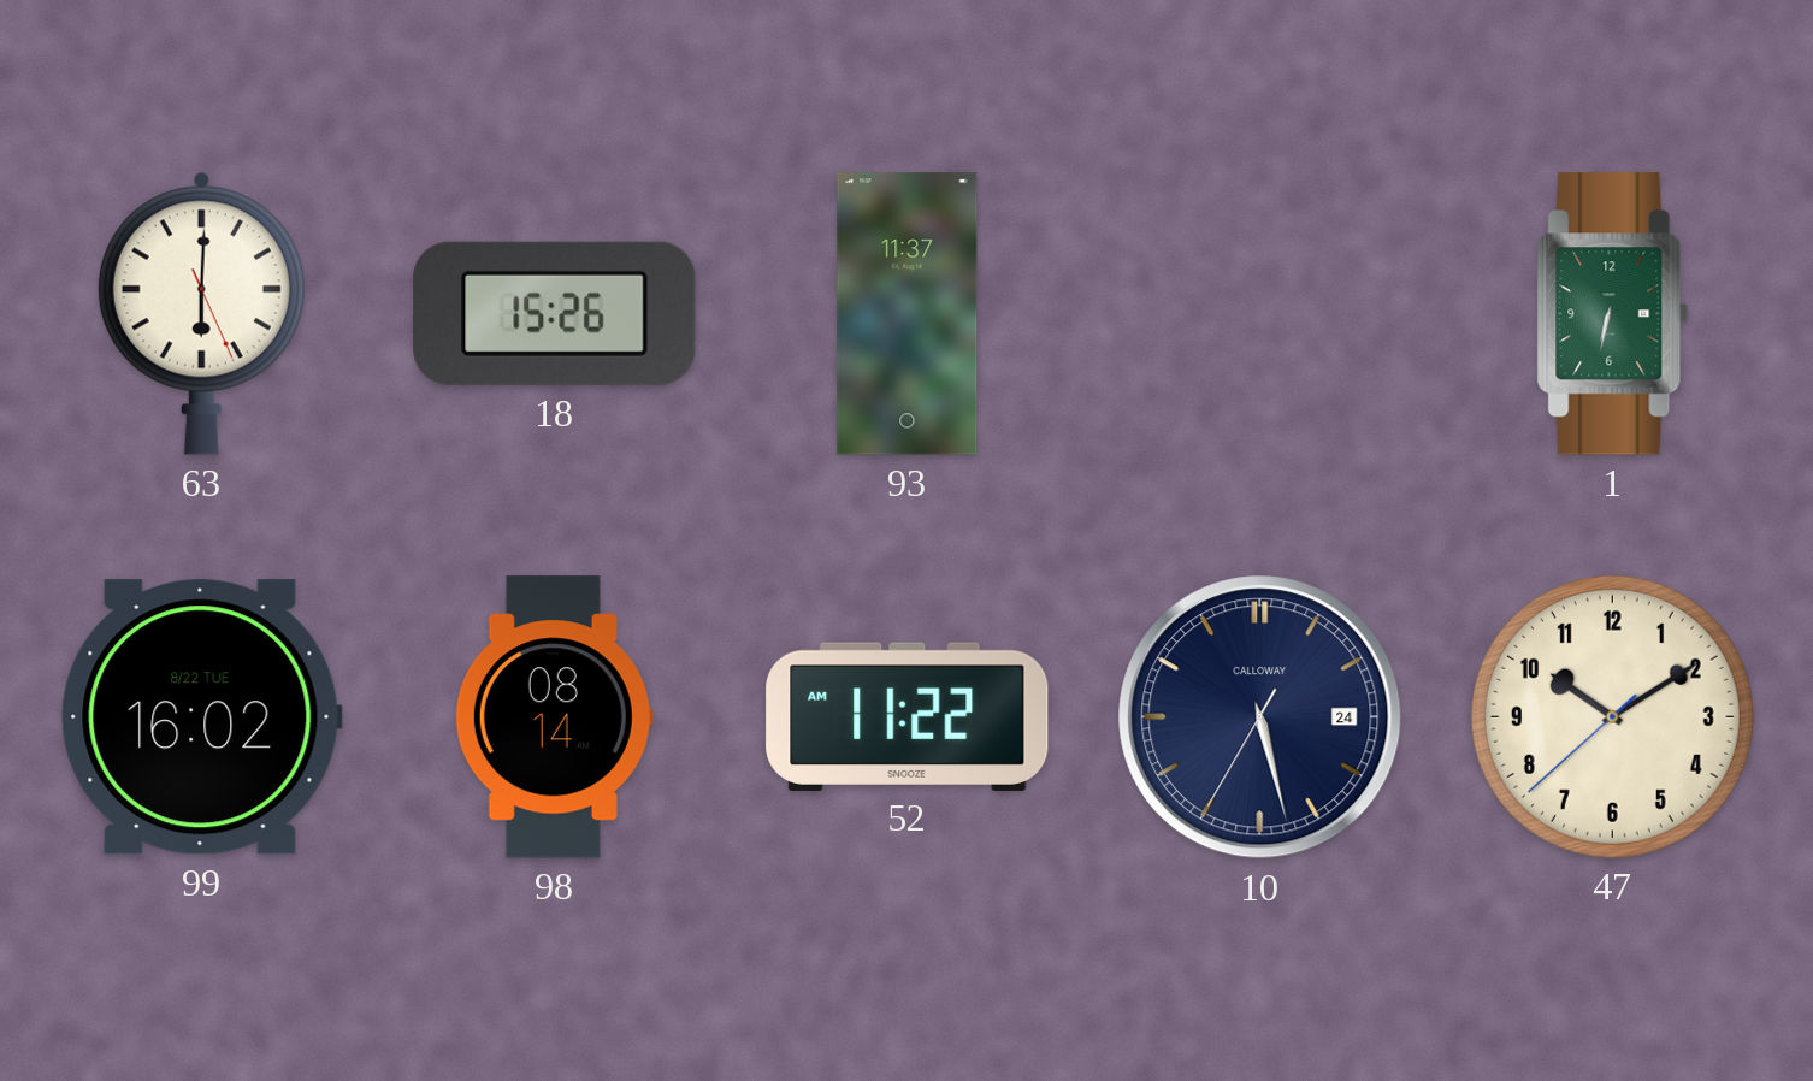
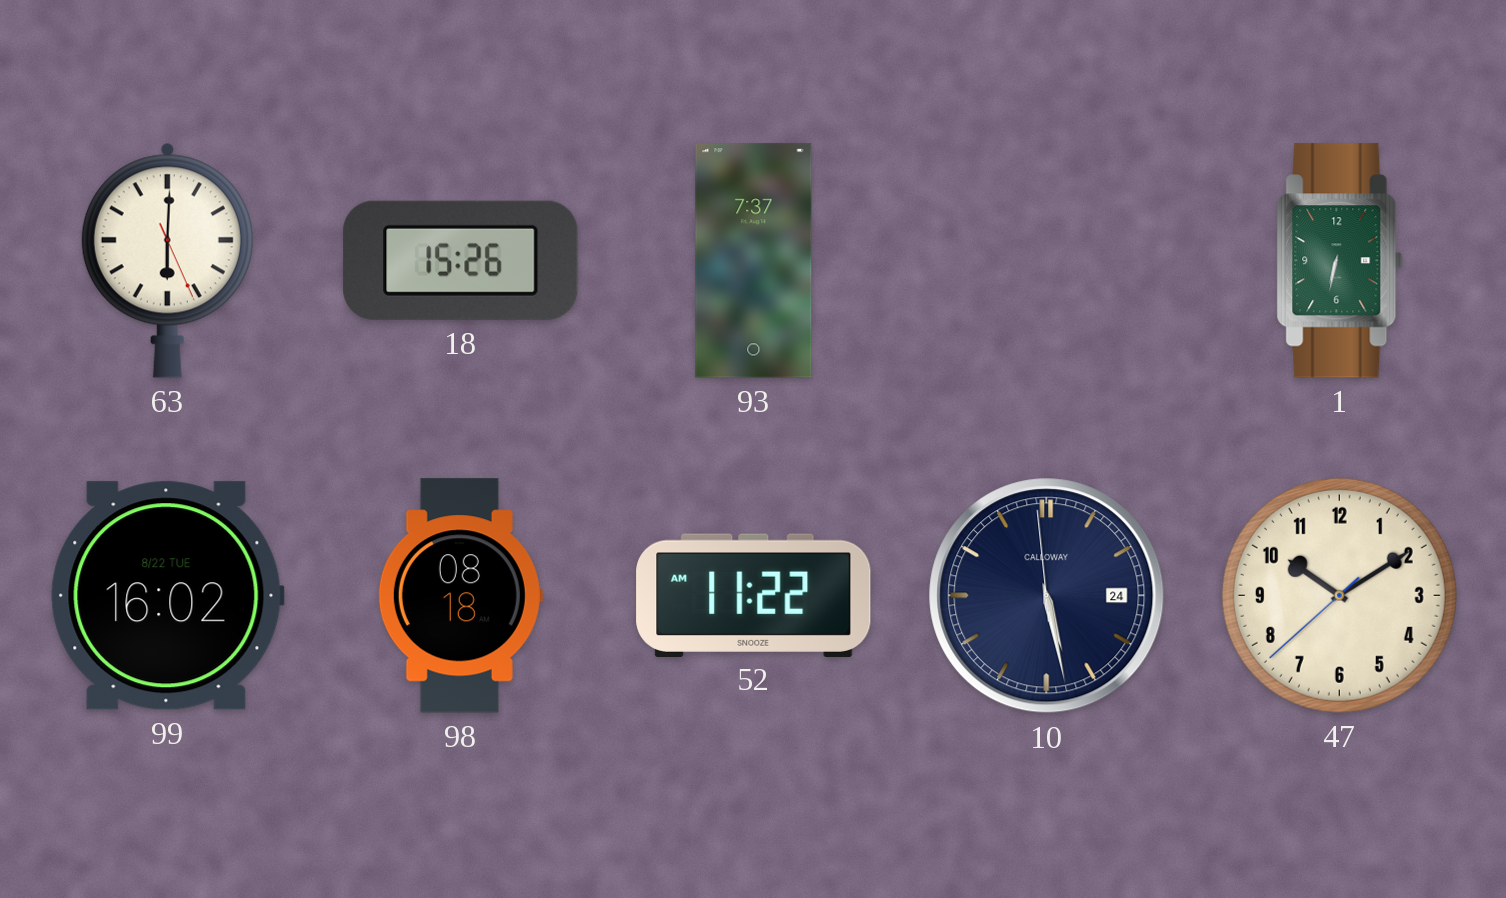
93: 11:37 -> 7:37
98: 08:14 -> 08:18
10: 5:27:35 -> 5:27:59
